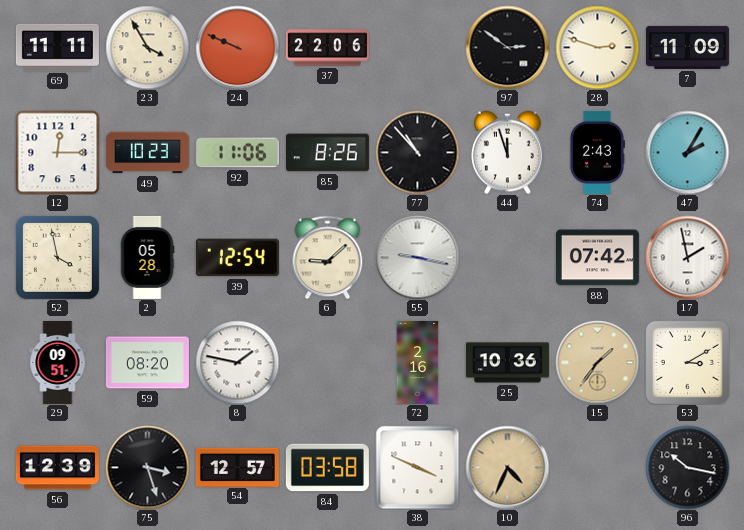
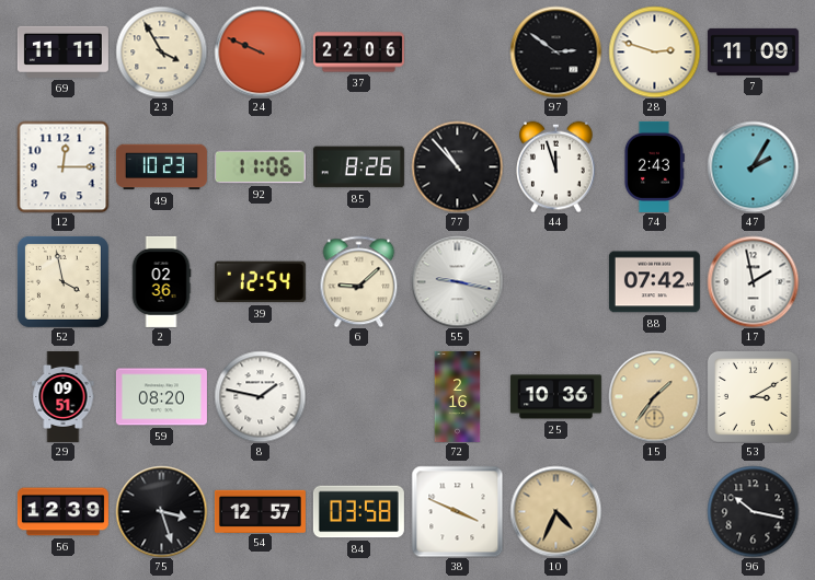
2: 05:28 -> 02:36
